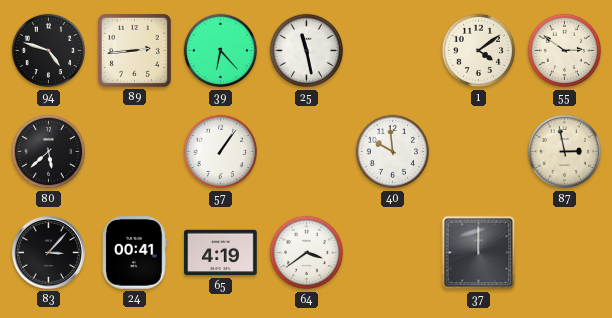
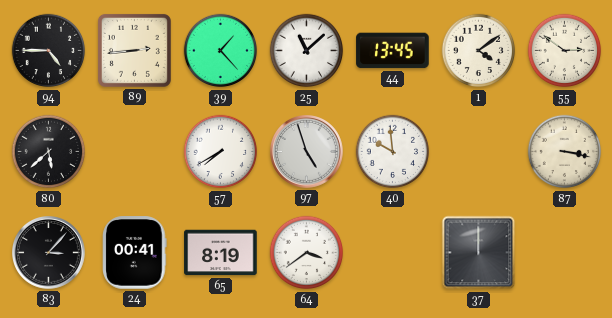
94: 4:48 -> 4:45
39: 6:23 -> 1:23
25: 11:28 -> 11:08
44: none -> 13:45
57: 1:06 -> 7:40
97: none -> 4:57
87: 2:58 -> 3:17
65: 4:19 -> 8:19
